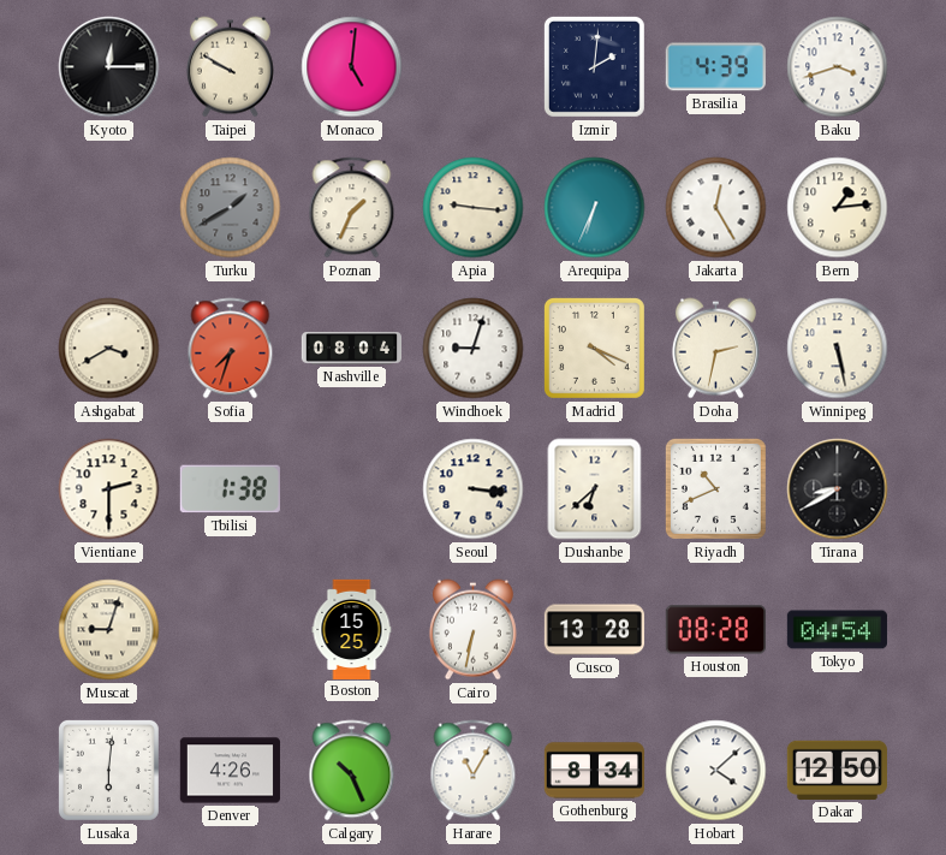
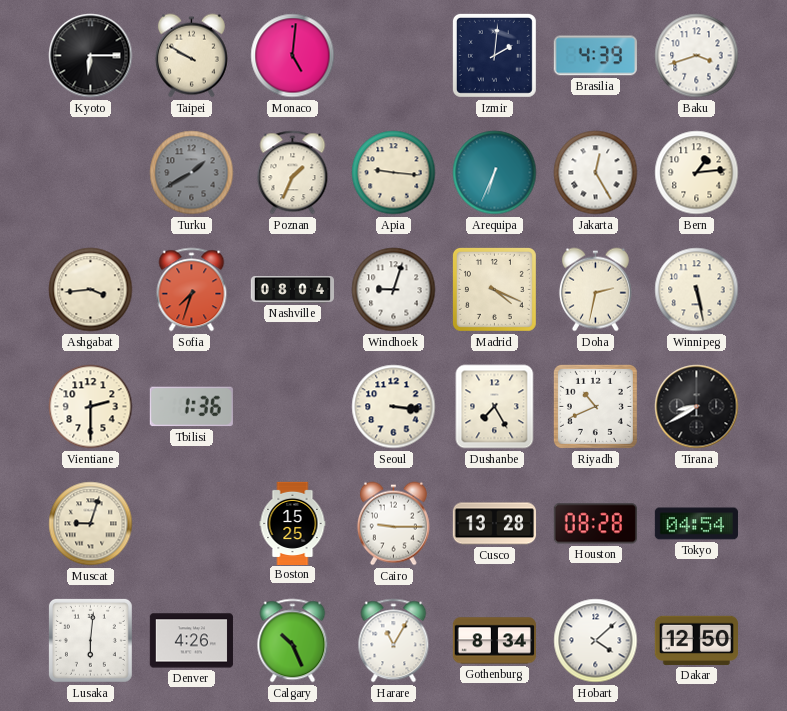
Kyoto: 12:15 -> 6:15
Ashgabat: 3:40 -> 3:44
Tbilisi: 1:38 -> 1:36
Dushanbe: 6:38 -> 7:25
Cairo: 6:32 -> 9:15
